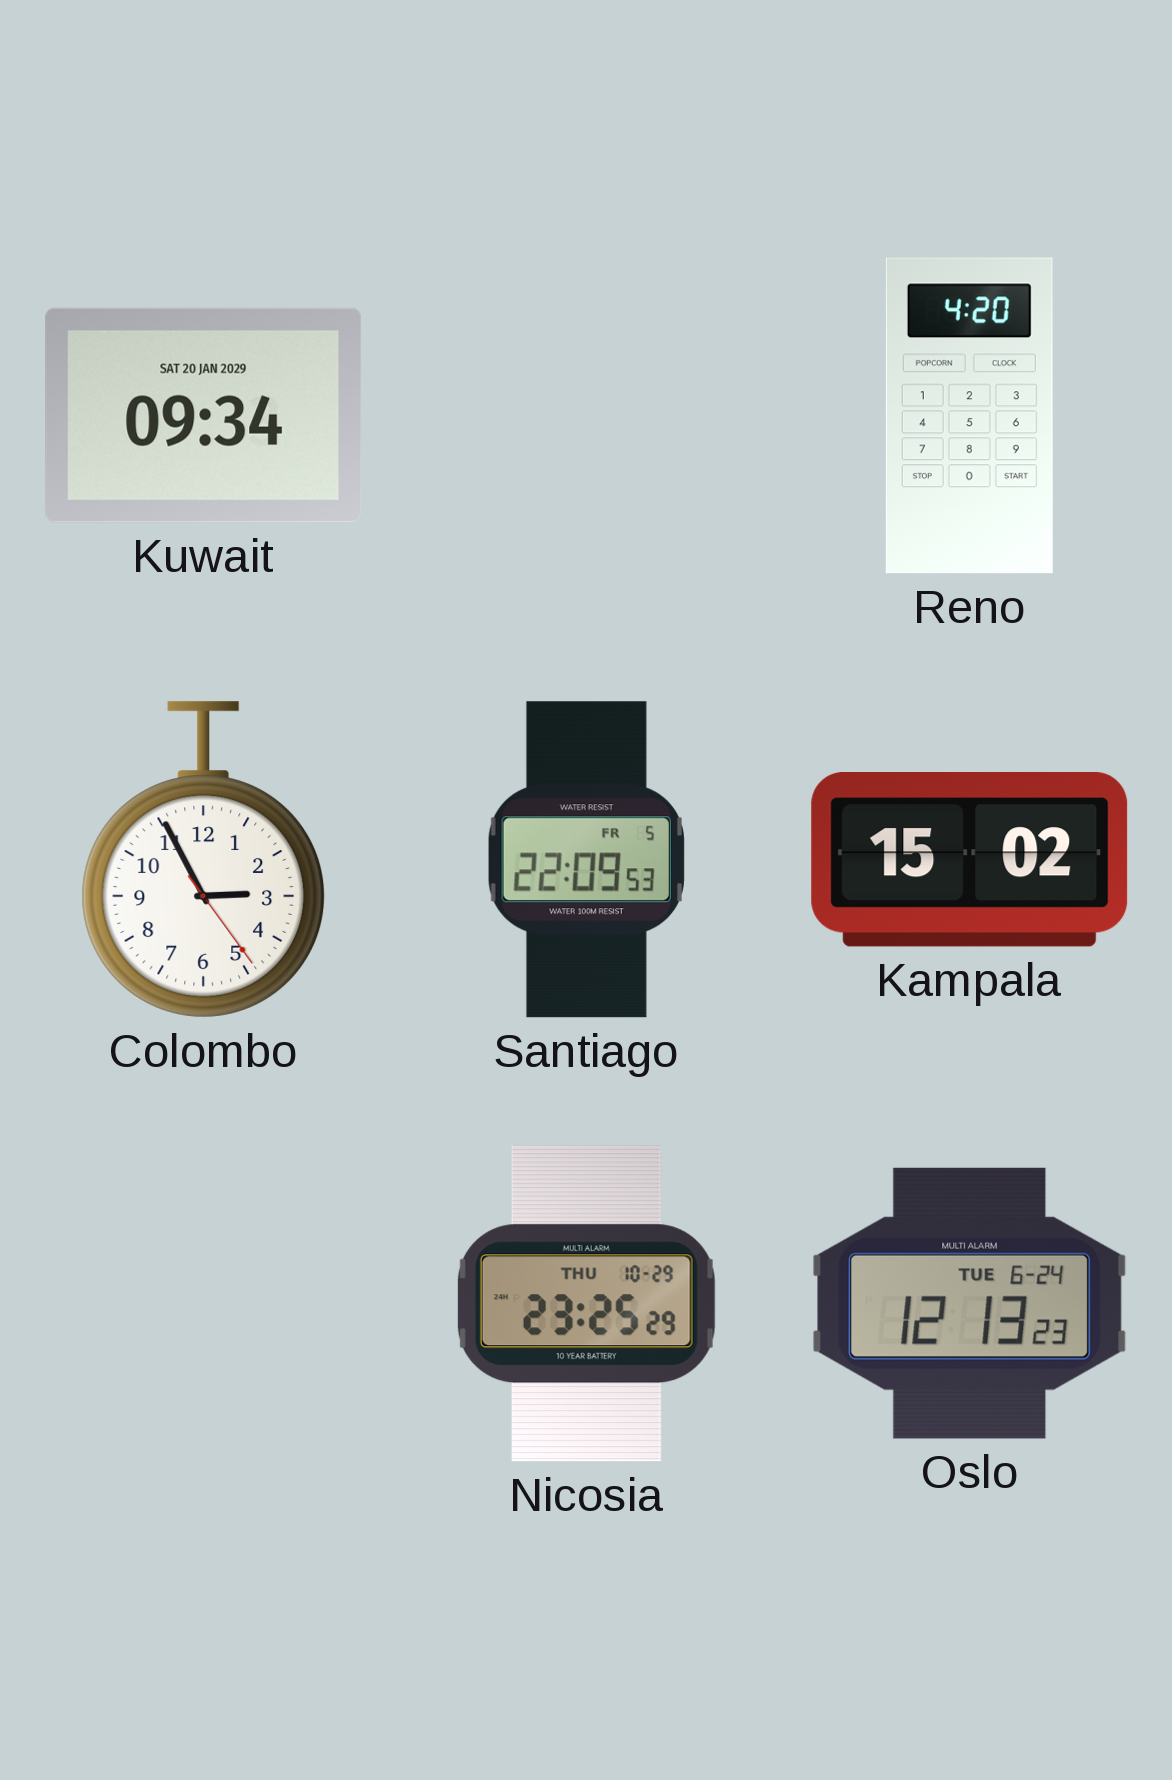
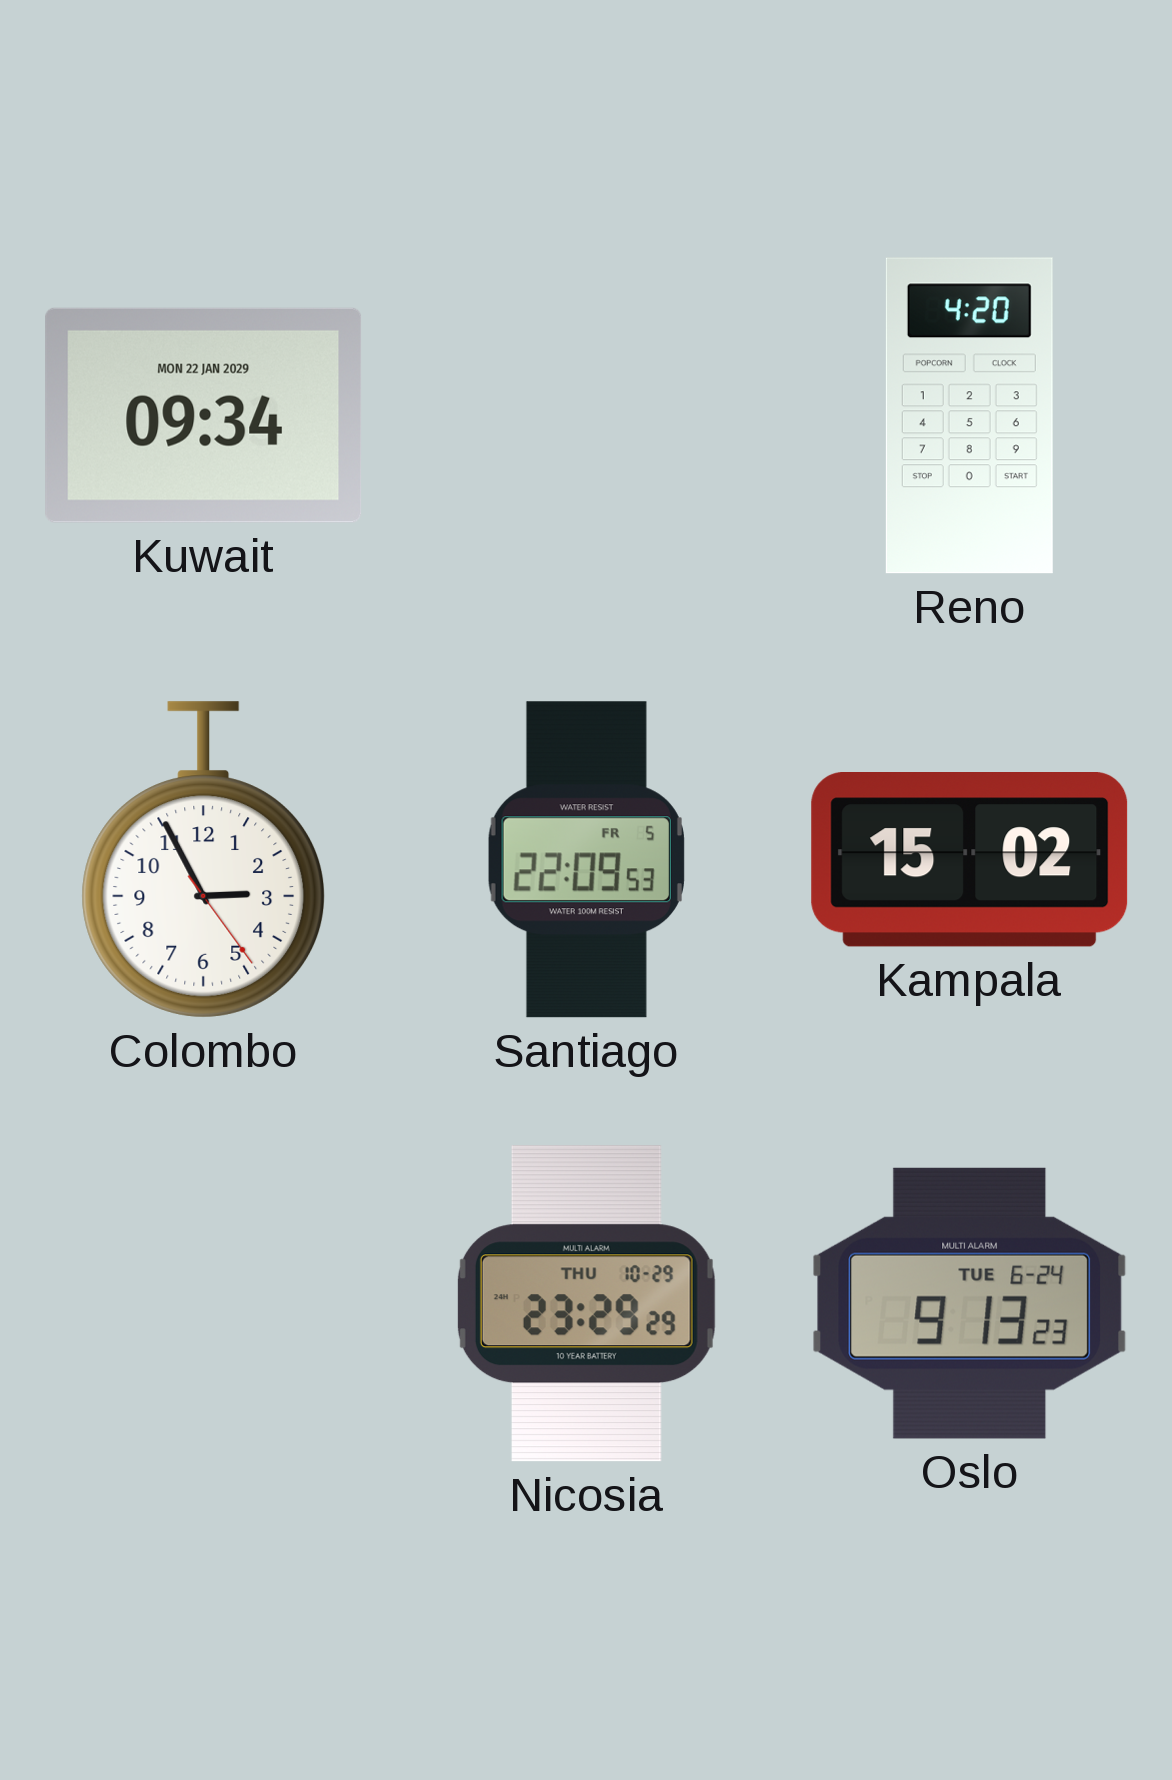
Kuwait date: SAT 20 JAN 2029 -> MON 22 JAN 2029
Nicosia: 23:25 -> 23:29
Oslo: 12:13 -> 9:13
